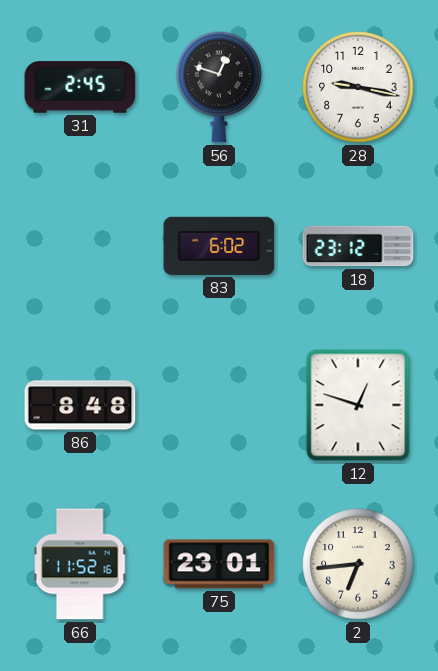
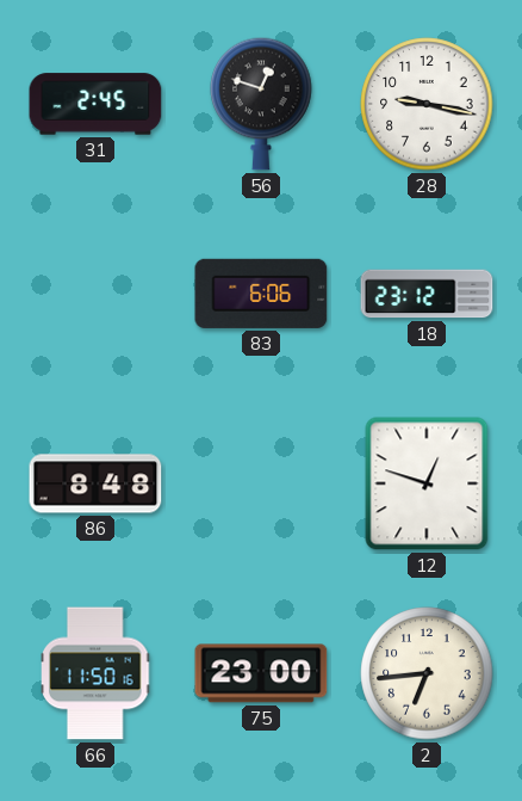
83: 6:02 -> 6:06
66: 11:52 -> 11:50
75: 23:01 -> 23:00
